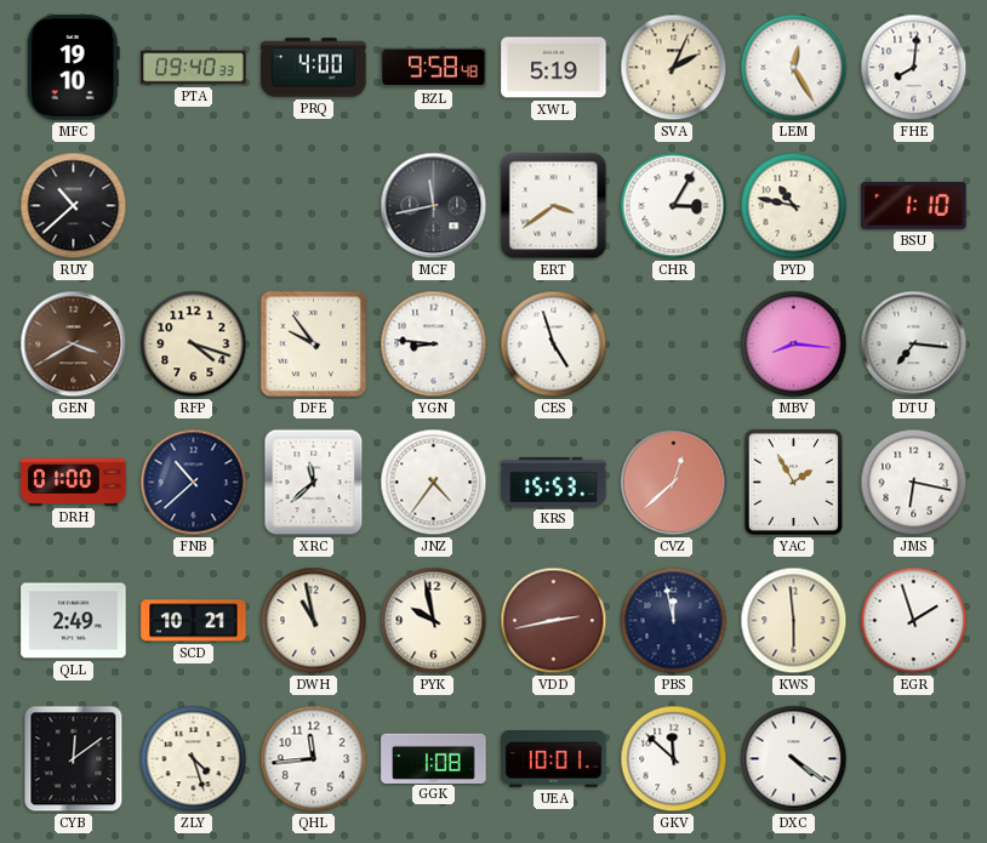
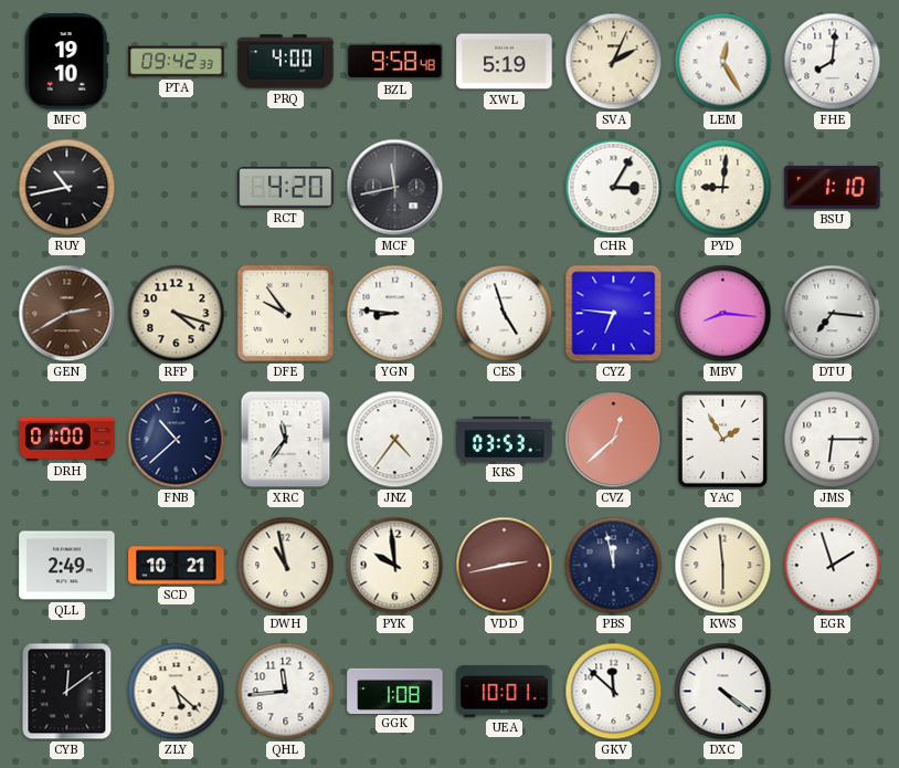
PTA: 09:40 -> 09:42
RUY: 10:38 -> 10:43
RCT: none -> 4:20
ERT: 3:39 -> none
PYD: 10:47 -> 9:01
GEN: 3:40 -> 2:40
CYZ: none -> 6:46
XRC: 11:38 -> 11:36
KRS: 15:53 -> 03:53
JMS: 6:17 -> 6:15
PYK: 9:58 -> 9:59
ZLY: 4:27 -> 5:22
